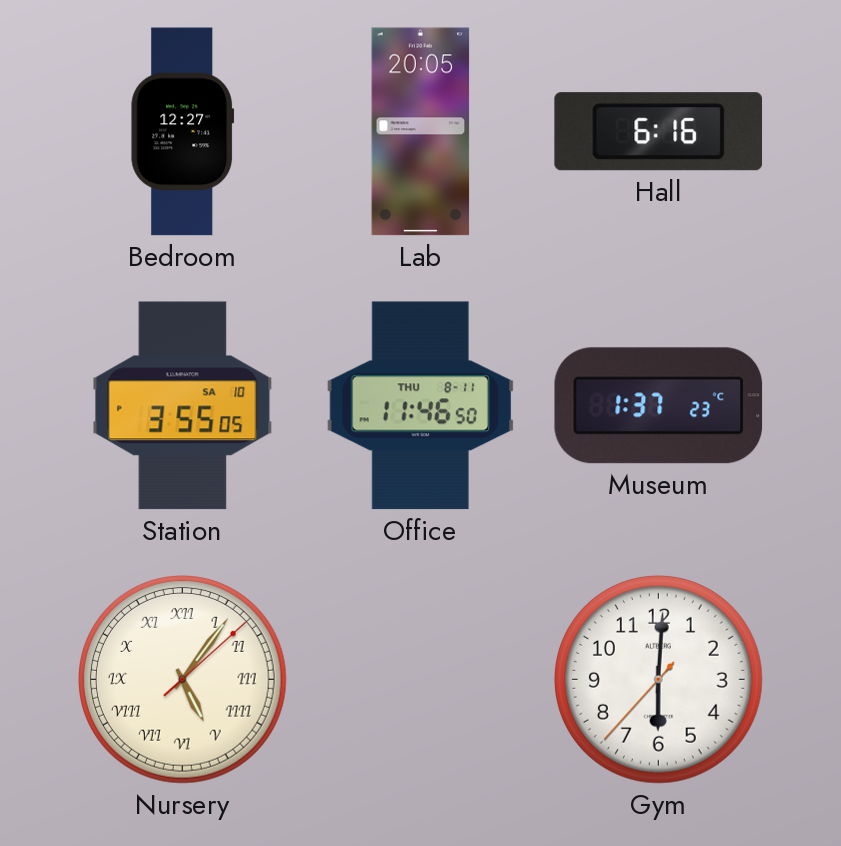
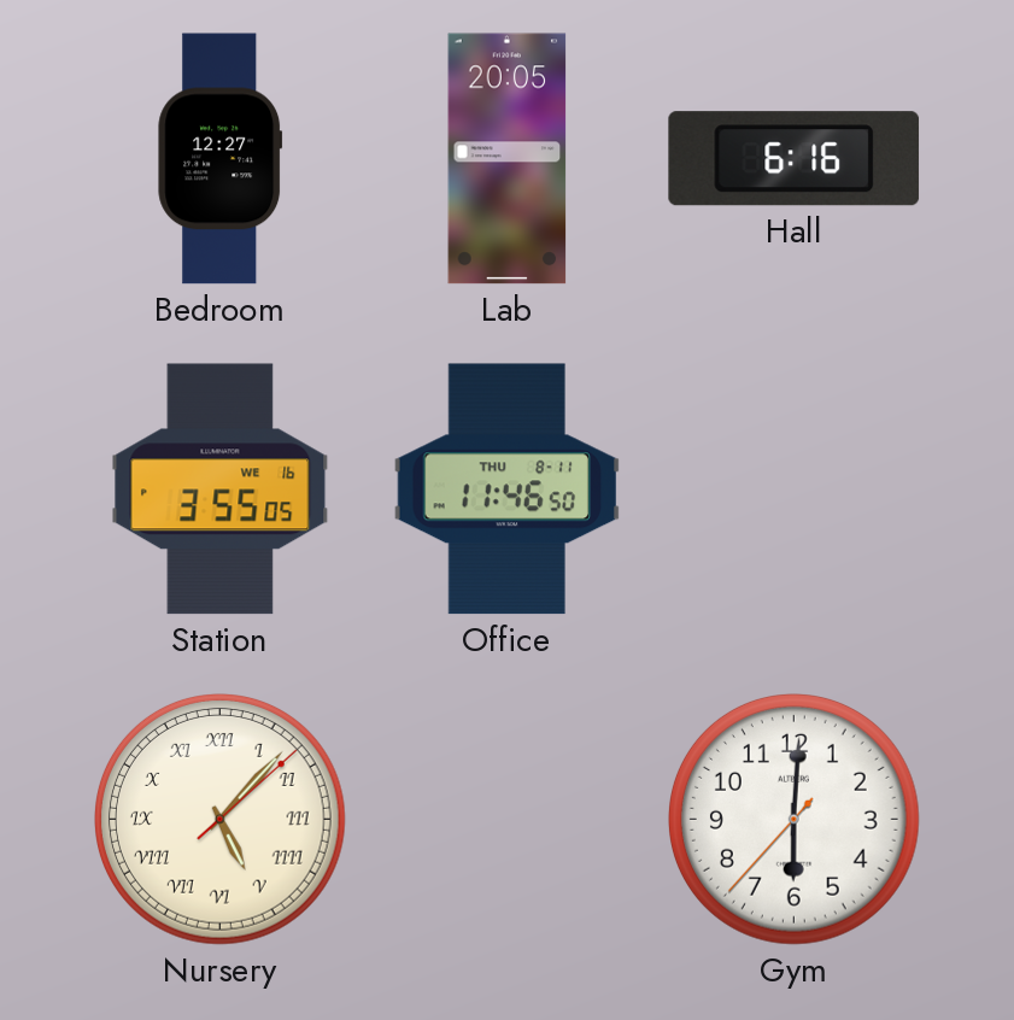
Station date: SA 10 -> WE 16
Museum: 1:37 -> none
Nursery: 5:06 -> 5:07
